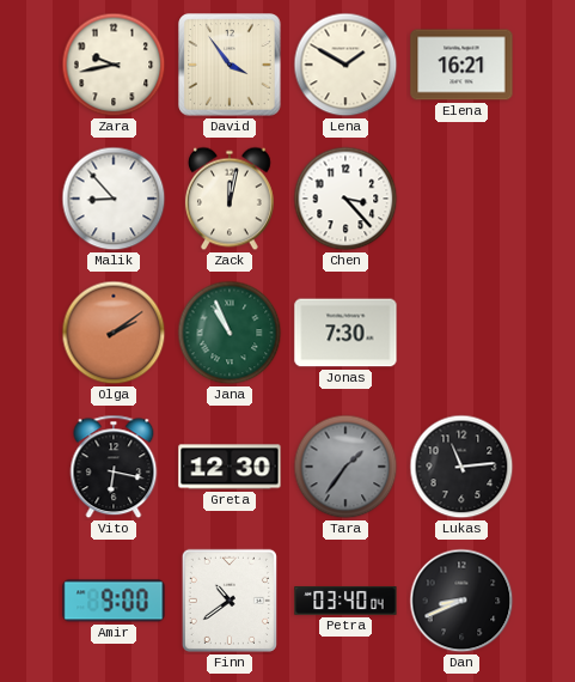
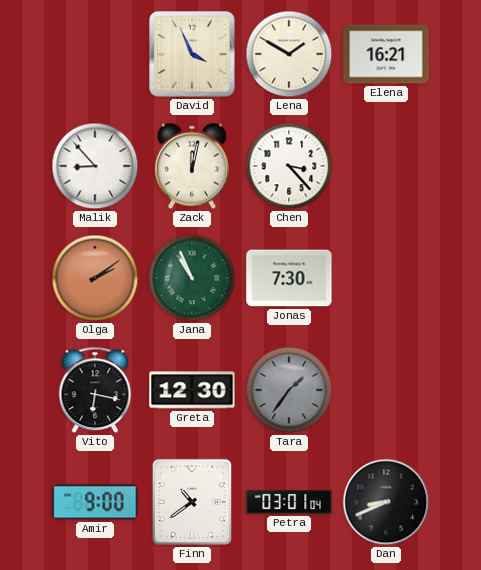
Zara: 9:43 -> none
David: 3:54 -> 3:56
Lukas: 11:14 -> none
Petra: 03:40 -> 03:01
